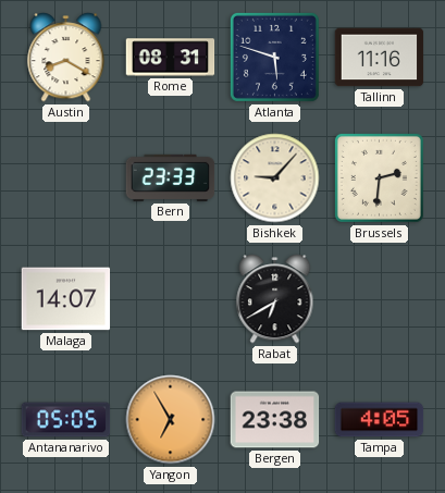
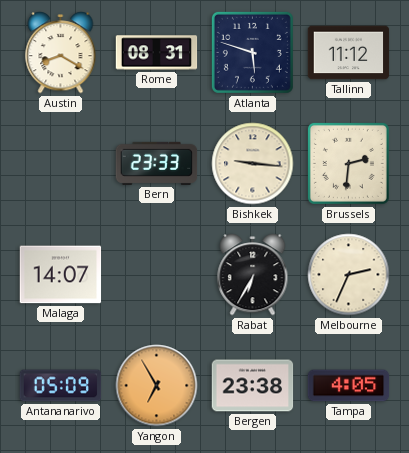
Tallinn: 11:16 -> 11:12
Bishkek: 9:07 -> 9:16
Rabat: 6:40 -> 6:35
Melbourne: none -> 2:34
Antananarivo: 05:05 -> 05:09
